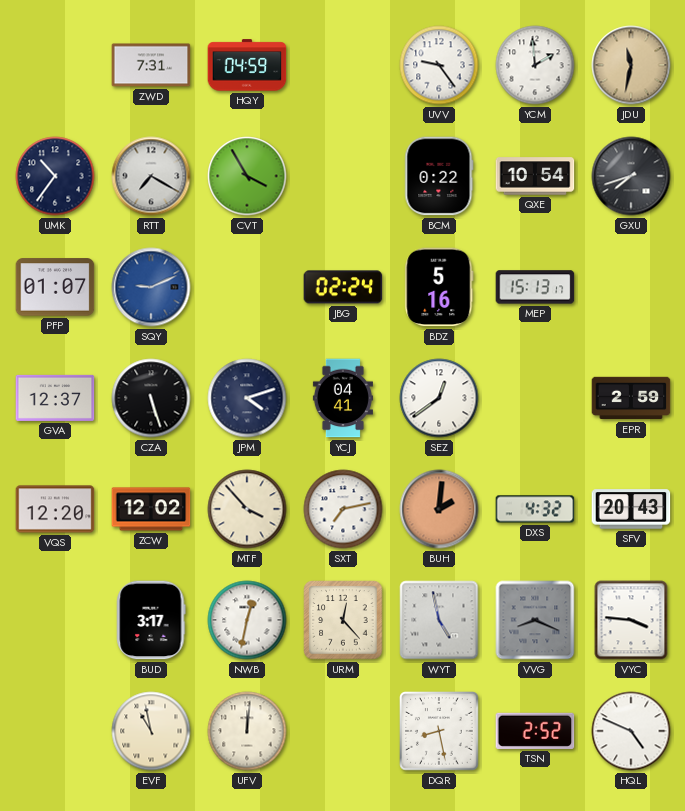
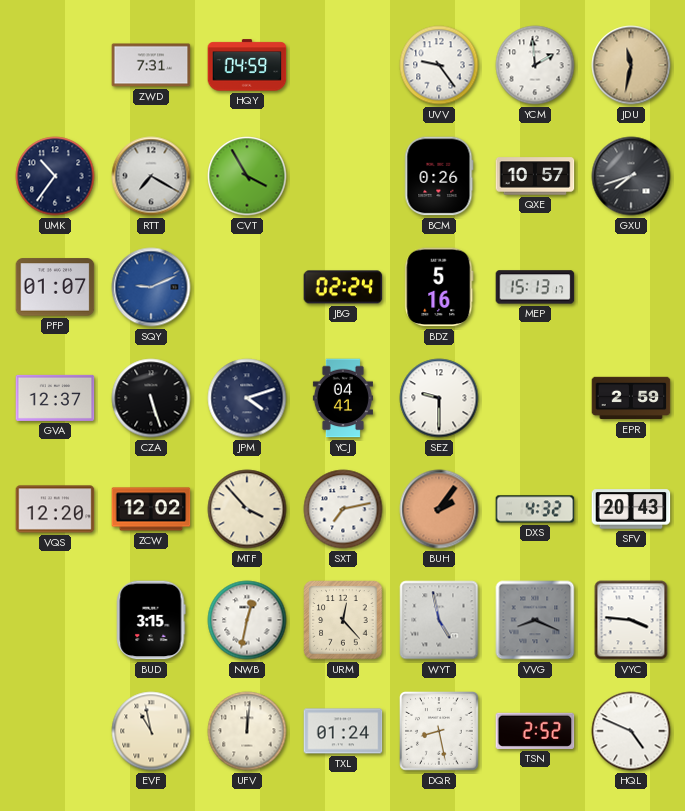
BCM: 0:22 -> 0:26
QXE: 10:54 -> 10:57
SEZ: 12:39 -> 9:30
BUH: 2:01 -> 2:06
BUD: 3:17 -> 3:15
TXL: none -> 01:24
